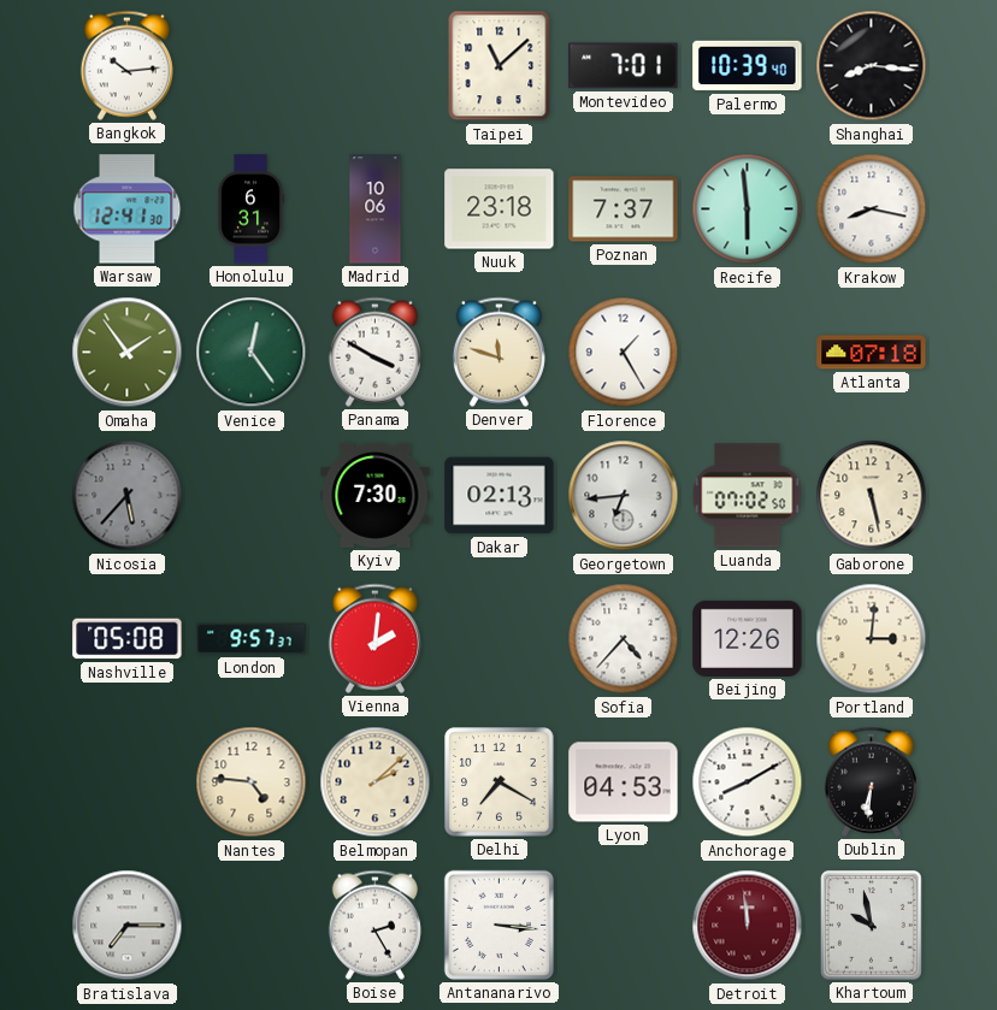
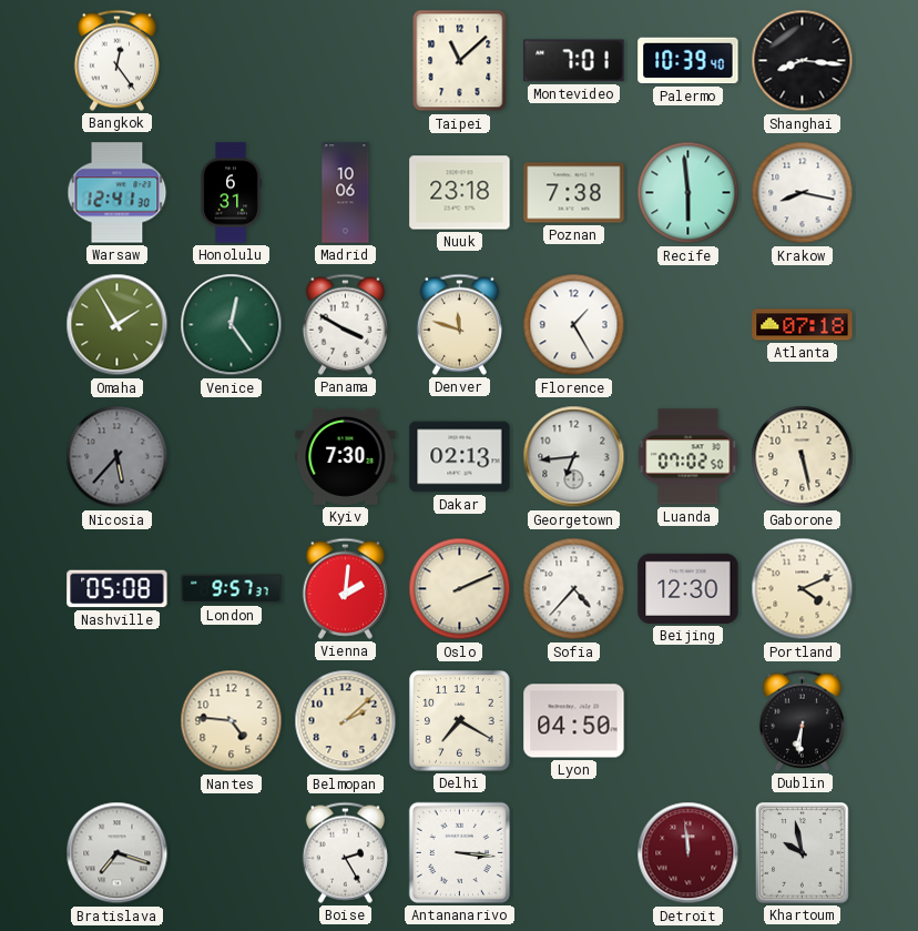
Bangkok: 10:14 -> 12:24
Poznan: 7:37 -> 7:38
Omaha: 1:54 -> 1:55
Oslo: none -> 2:11
Beijing: 12:26 -> 12:30
Portland: 3:01 -> 4:11
Lyon: 04:53 -> 04:50
Anchorage: 8:10 -> none
Bratislava: 7:15 -> 7:18
